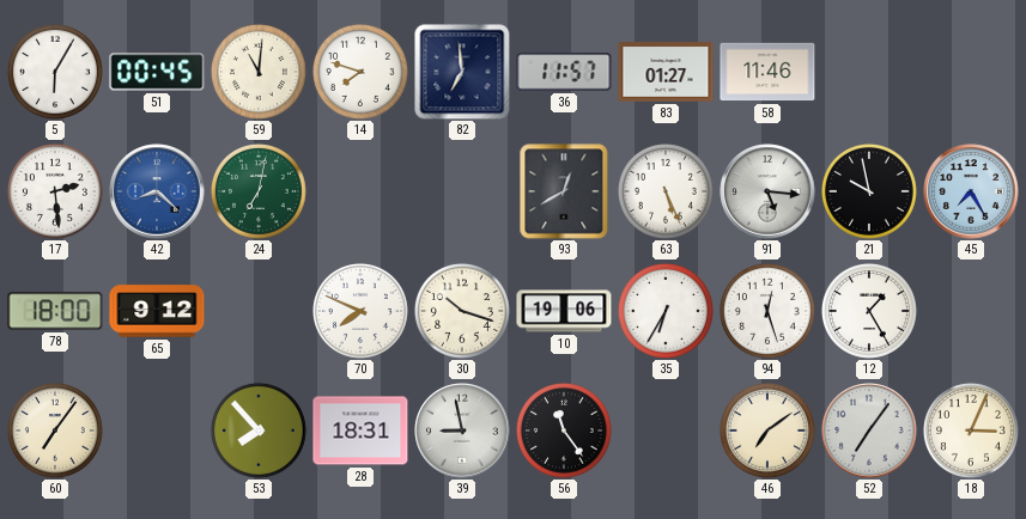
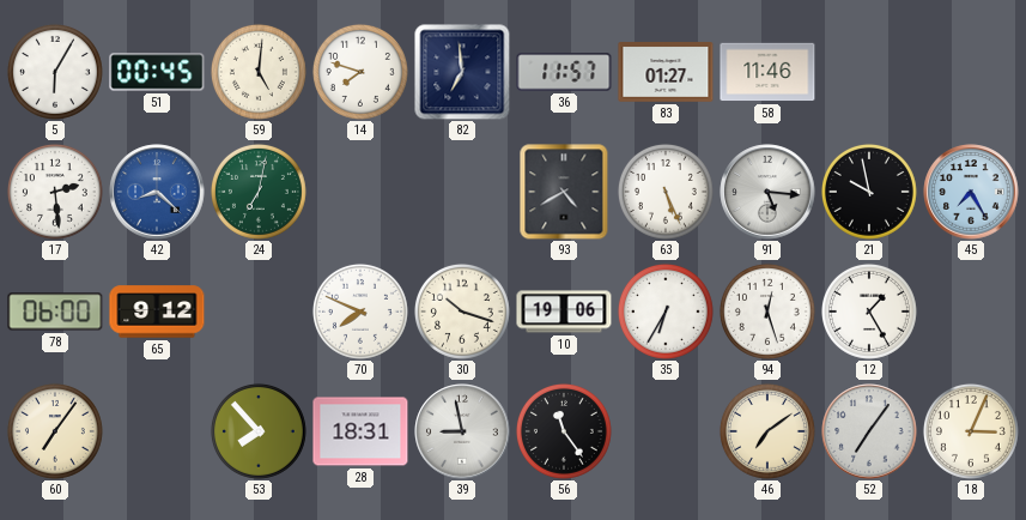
59: 11:01 -> 5:01
93: 12:40 -> 4:40
78: 18:00 -> 06:00
